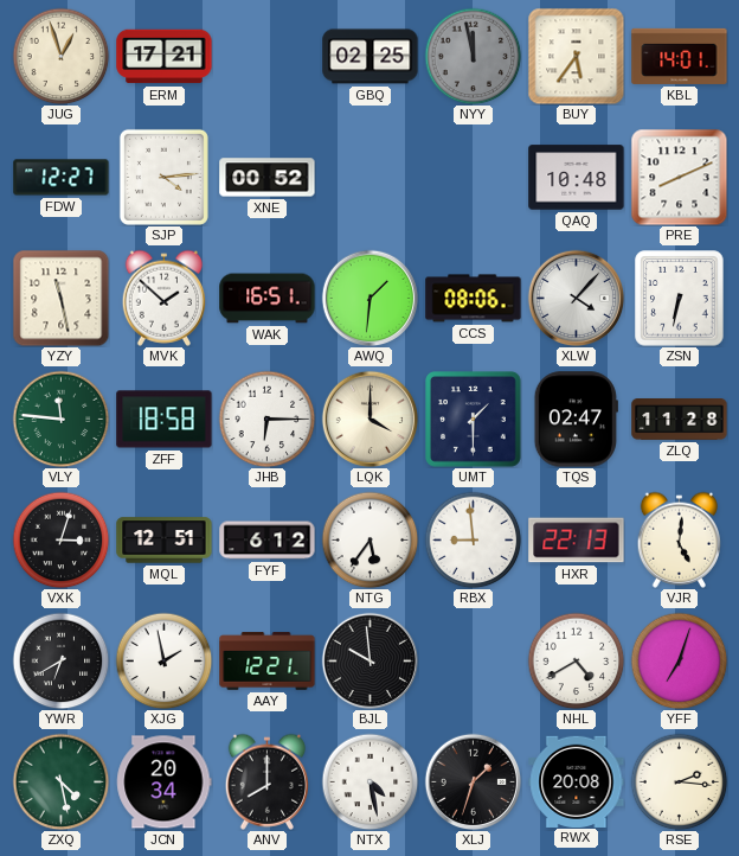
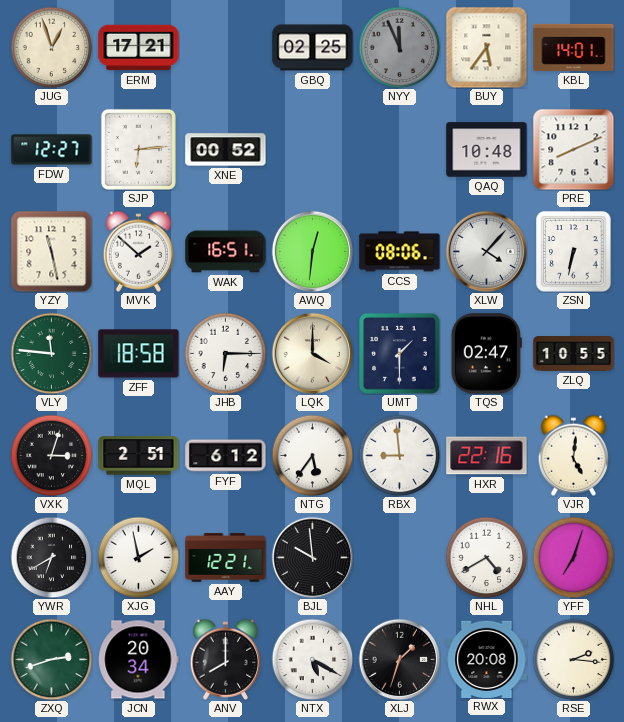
NYY: 11:58 -> 11:56
SJP: 4:14 -> 6:14
AWQ: 1:31 -> 12:31
ZLQ: 11:28 -> 10:55
MQL: 12:51 -> 2:51
HXR: 22:13 -> 22:16
ZXQ: 4:28 -> 2:42
NTX: 4:28 -> 5:20
